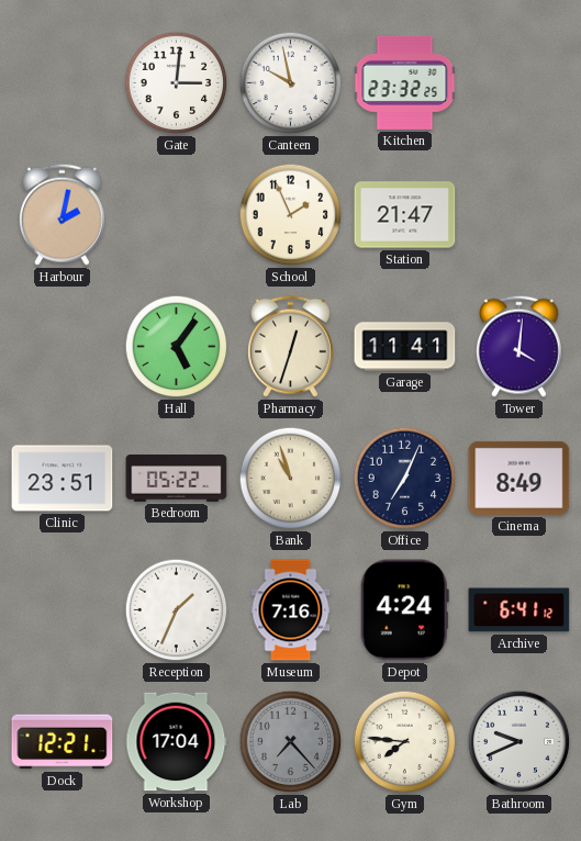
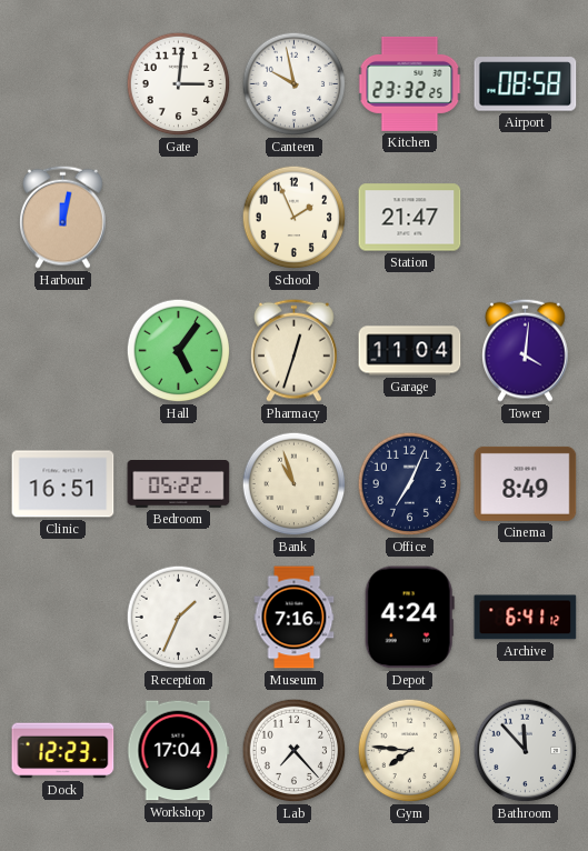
Airport: none -> 08:58
Harbour: 2:02 -> 12:02
Garage: 11:41 -> 11:04
Clinic: 23:51 -> 16:51
Dock: 12:21 -> 12:23
Lab dial: grey -> white
Bathroom: 9:41 -> 11:53
